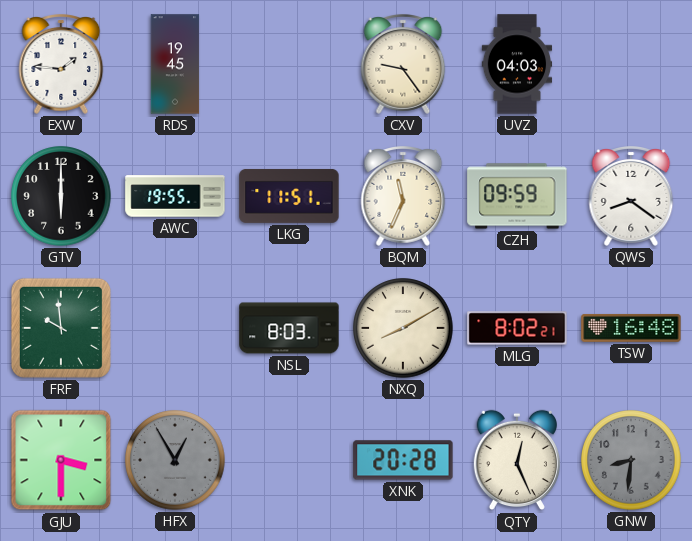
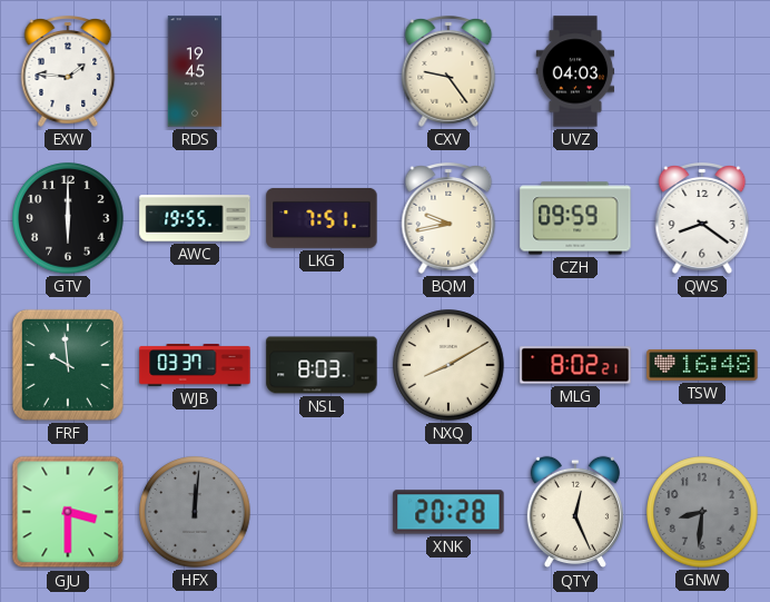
LKG: 11:51 -> 7:51
BQM: 11:34 -> 9:43
WJB: none -> 03:37
HFX: 12:55 -> 12:01
